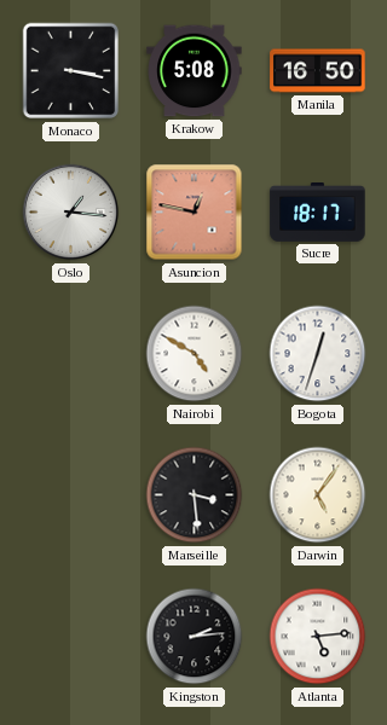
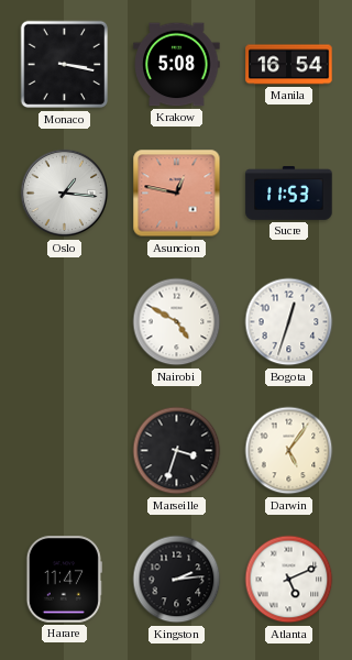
Manila: 16:50 -> 16:54
Sucre: 18:17 -> 11:53
Marseille: 3:29 -> 3:33
Harare: none -> 11:47
Atlanta: 5:14 -> 5:11
